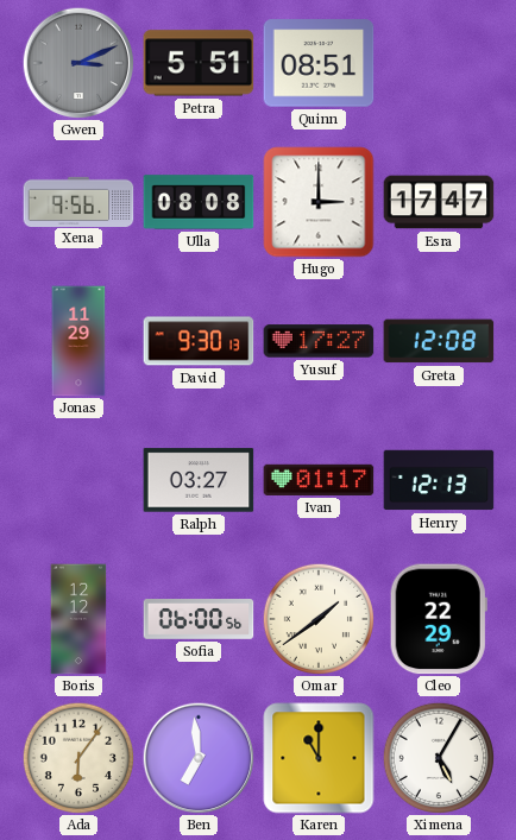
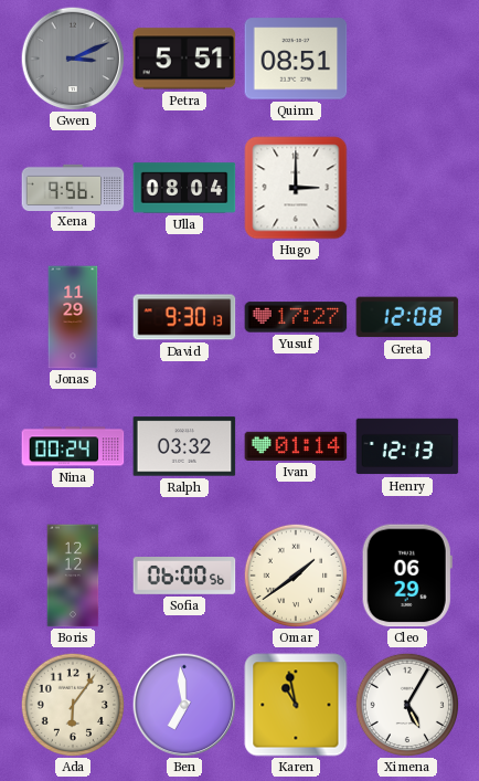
Ulla: 08:08 -> 08:04
Esra: 17:47 -> none
Nina: none -> 00:24
Ralph: 03:27 -> 03:32
Ivan: 01:17 -> 01:14
Cleo: 22:29 -> 06:29
Karen: 11:00 -> 10:58
